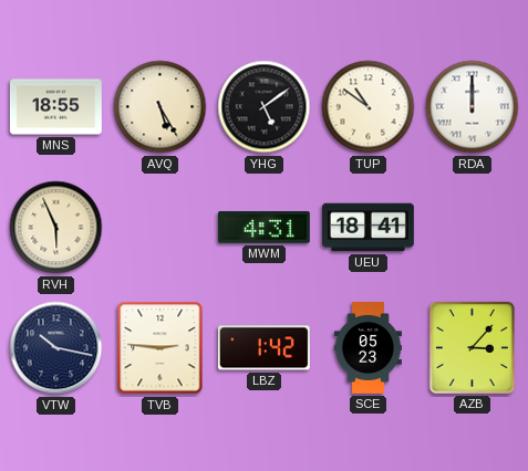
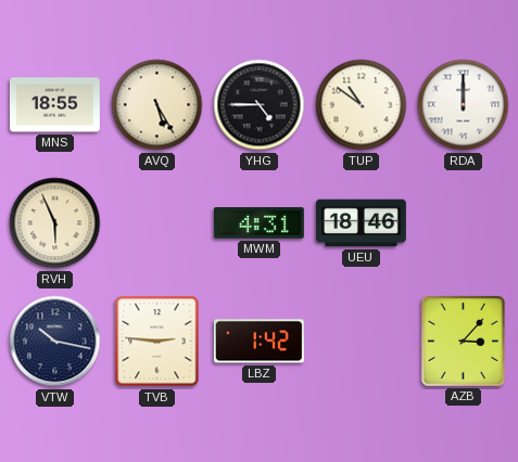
YHG: 5:09 -> 4:45
UEU: 18:41 -> 18:46
SCE: 05:23 -> none
